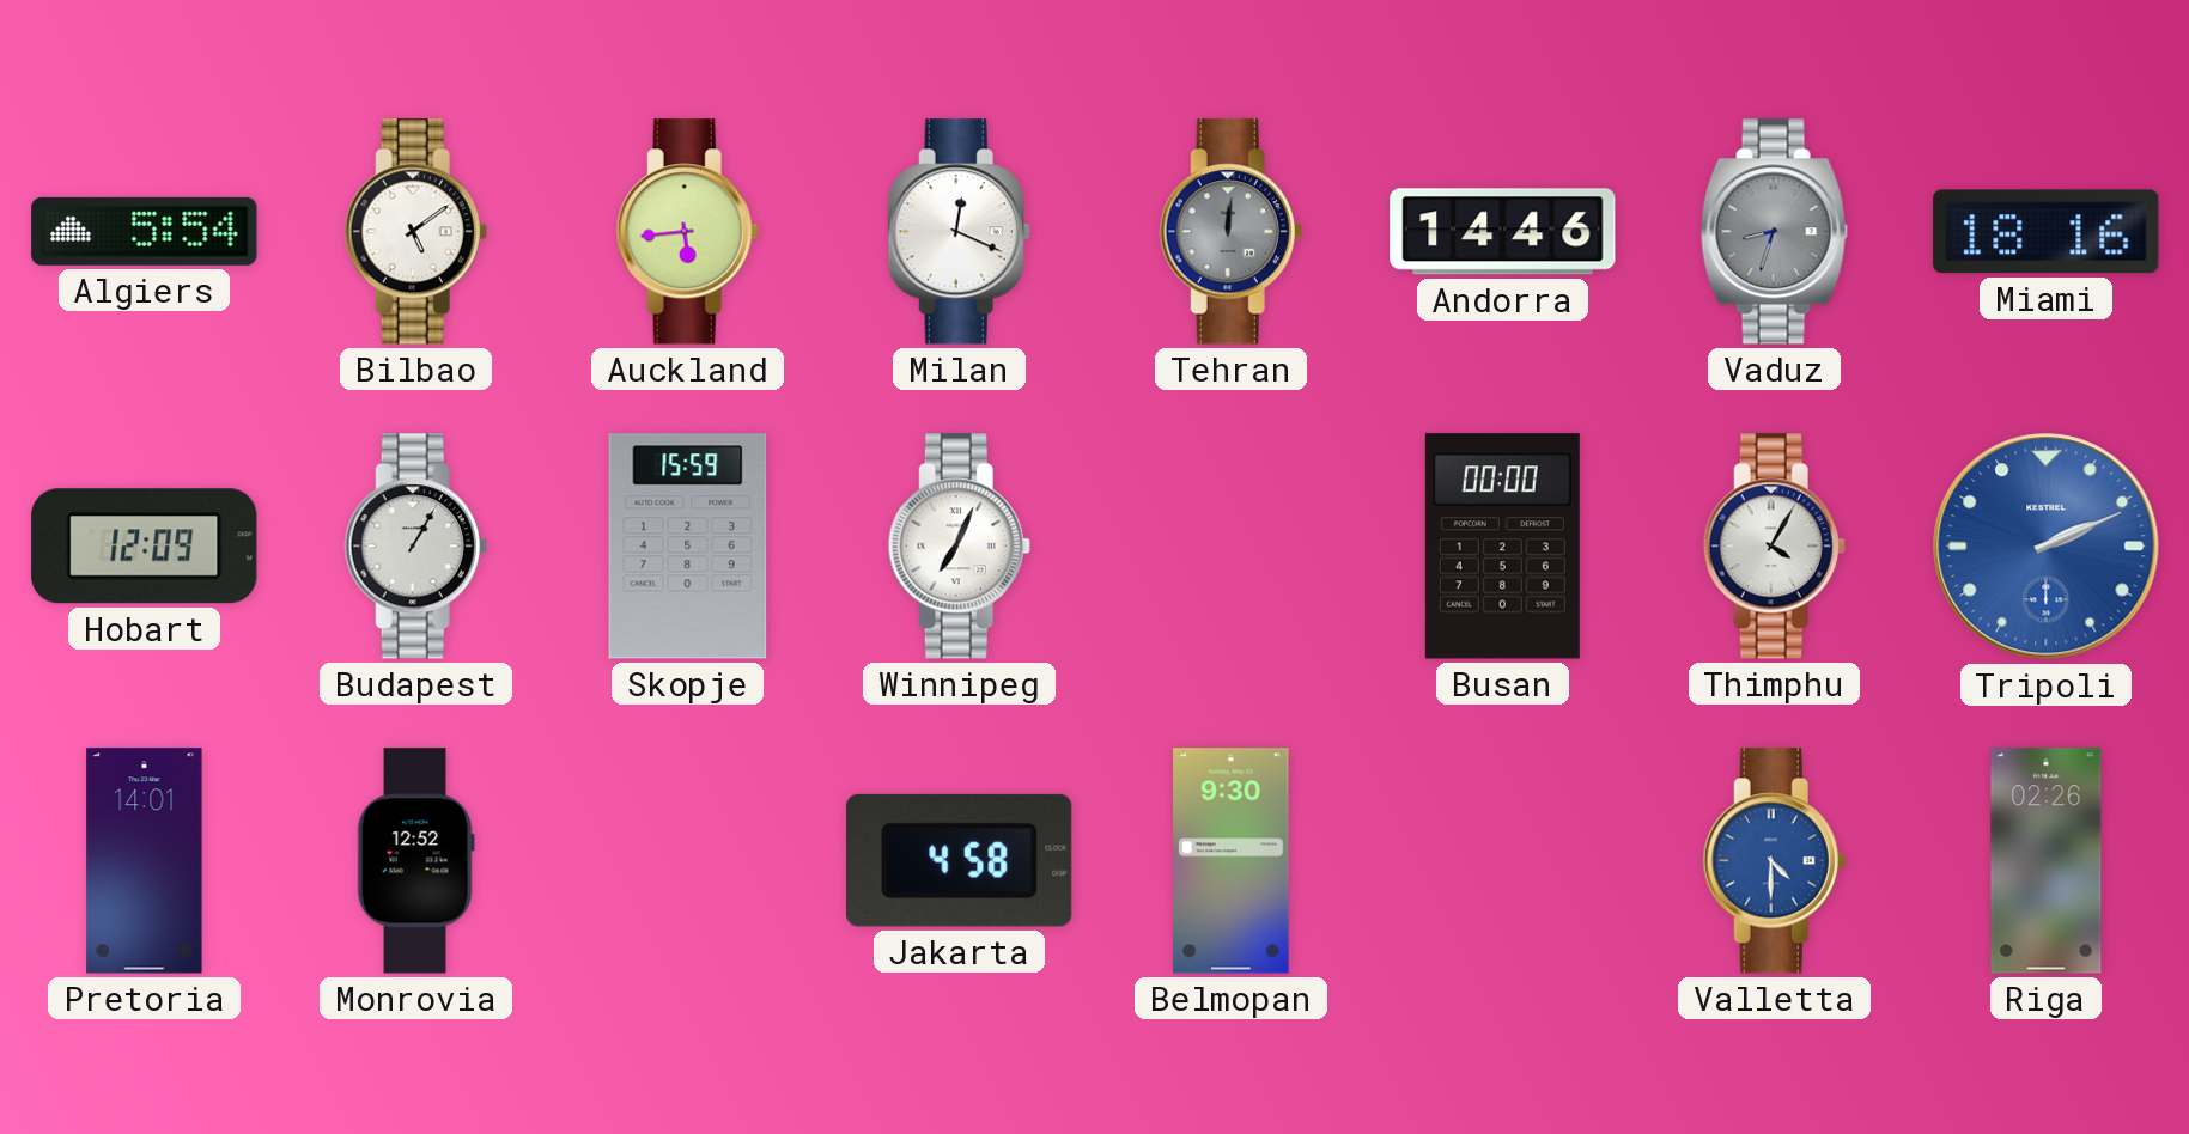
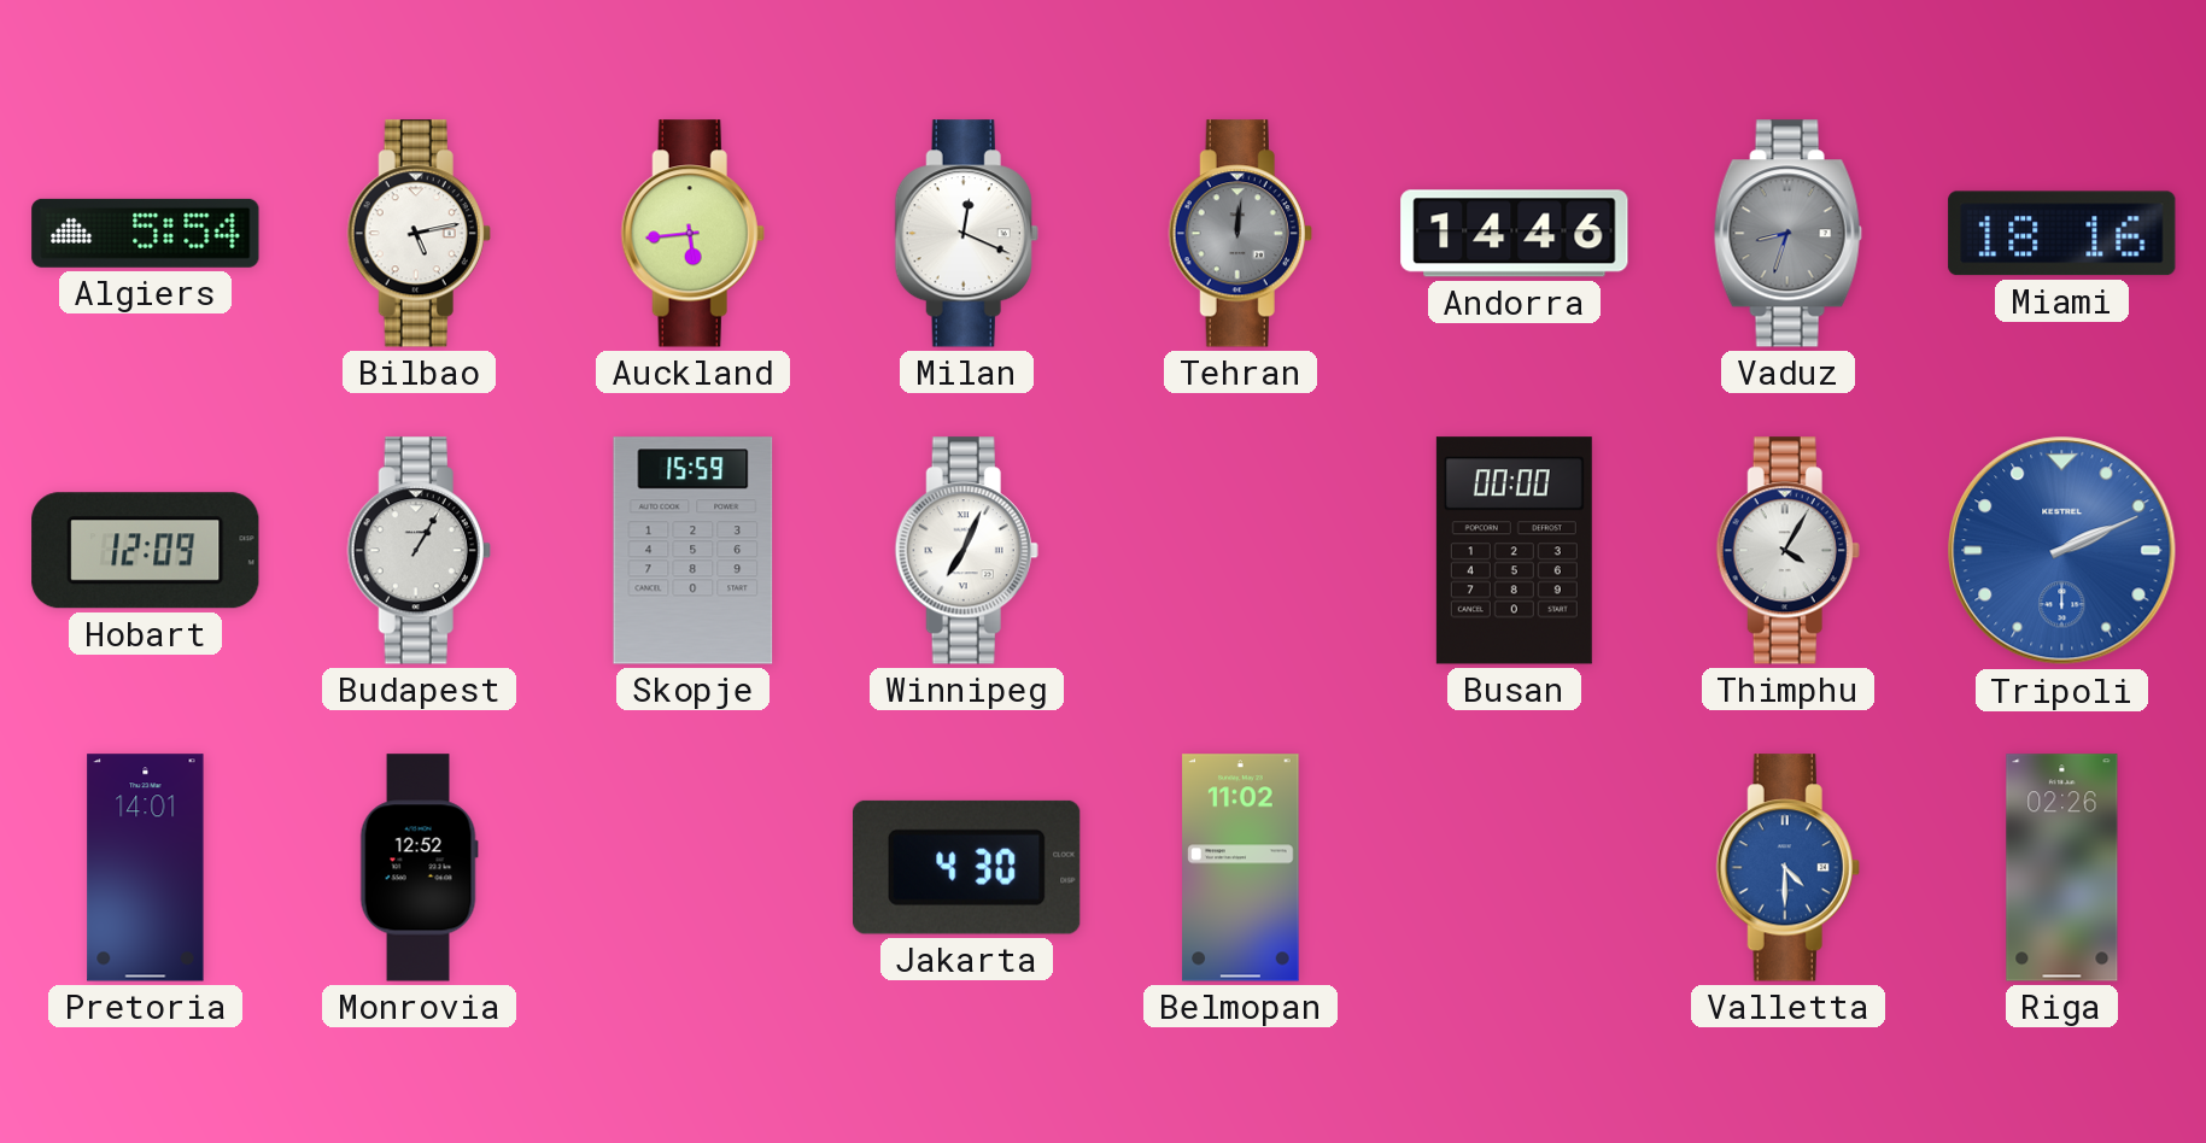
Bilbao: 5:09 -> 5:13
Jakarta: 4:58 -> 4:30
Belmopan: 9:30 -> 11:02
